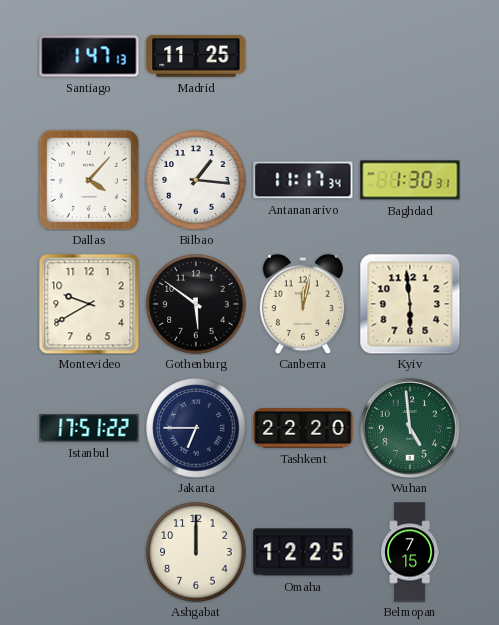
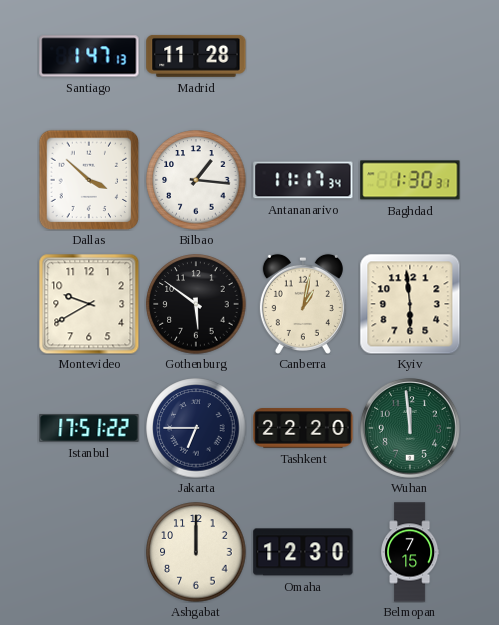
Madrid: 11:25 -> 11:28
Dallas: 4:07 -> 3:52
Canberra: 12:02 -> 1:02
Wuhan: 4:59 -> 11:59
Omaha: 12:25 -> 12:30
